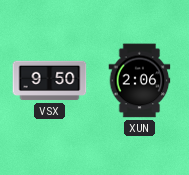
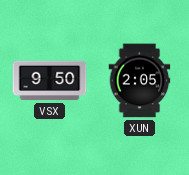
XUN: 2:06 -> 2:05
